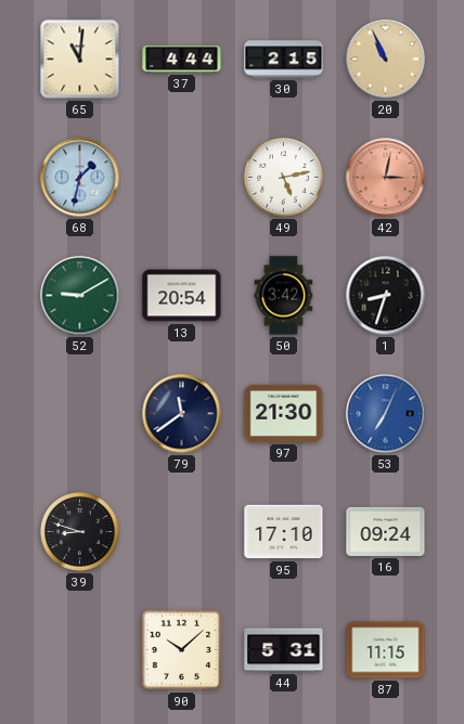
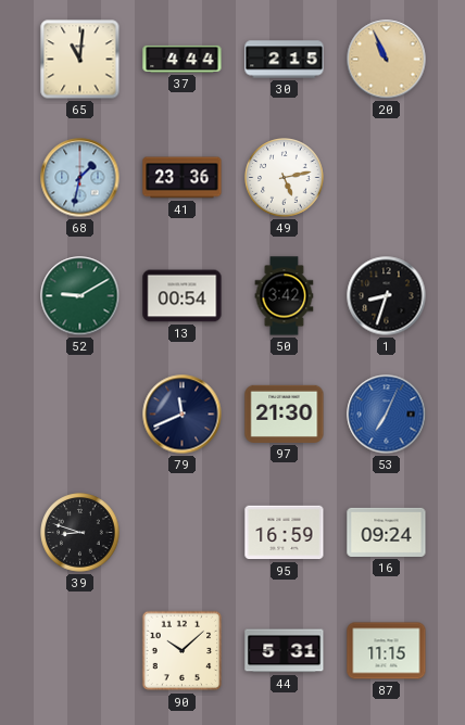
41: none -> 23:36
42: 3:02 -> none
13: 20:54 -> 00:54
79: 11:39 -> 11:41
95: 17:10 -> 16:59
